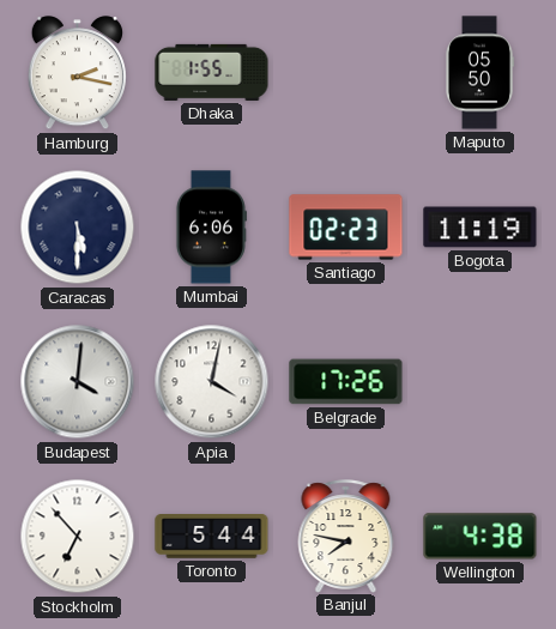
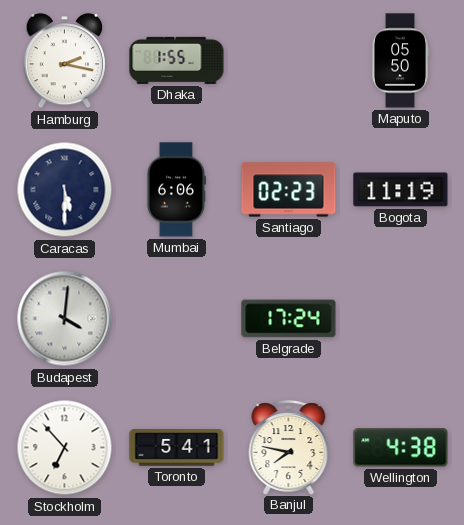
Apia: 4:02 -> none
Belgrade: 17:26 -> 17:24
Toronto: 5:44 -> 5:41
